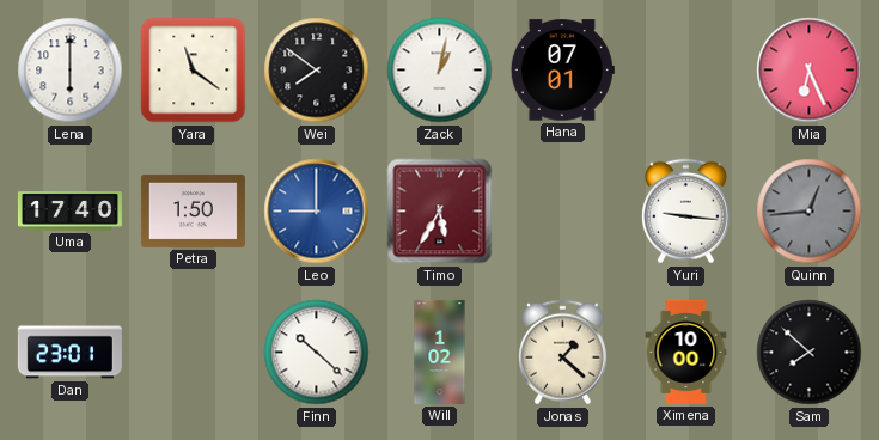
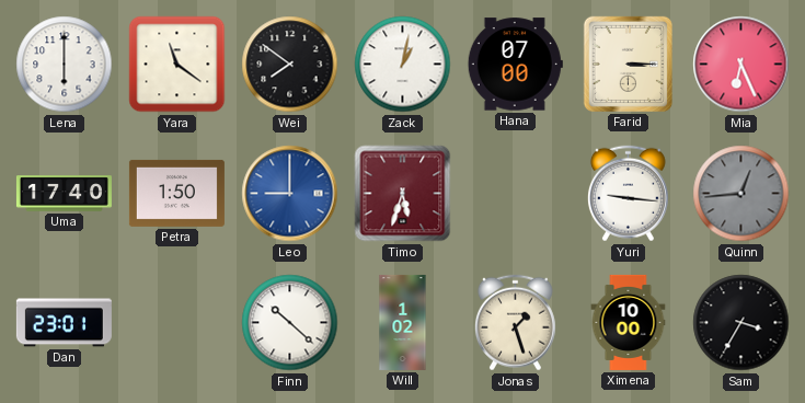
Hana: 07:01 -> 07:00
Farid: none -> 3:15
Timo: 5:35 -> 5:33
Jonas: 1:22 -> 1:27
Sam: 7:52 -> 3:35
